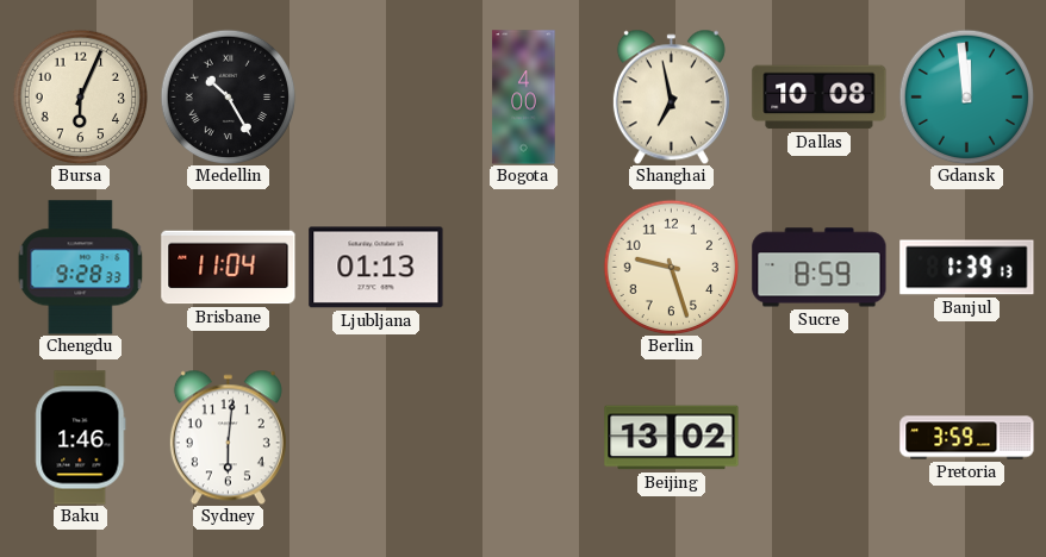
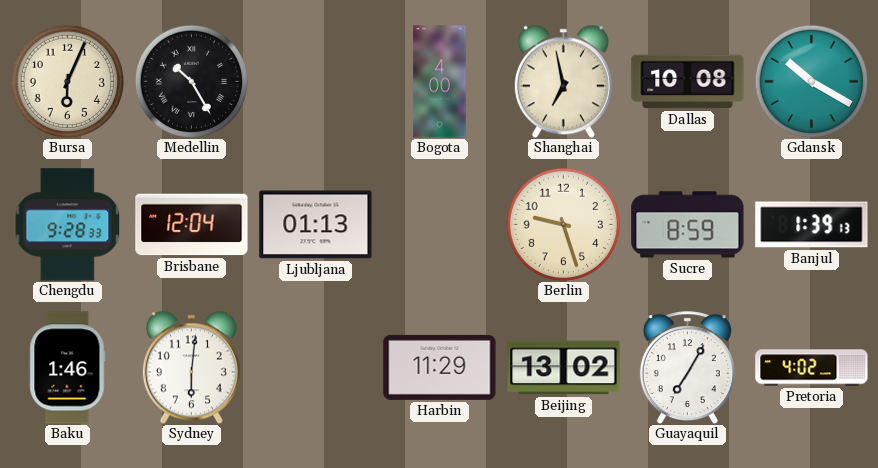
Gdansk: 11:59 -> 10:20
Brisbane: 11:04 -> 12:04
Harbin: none -> 11:29
Guayaquil: none -> 7:05
Pretoria: 3:59 -> 4:02
